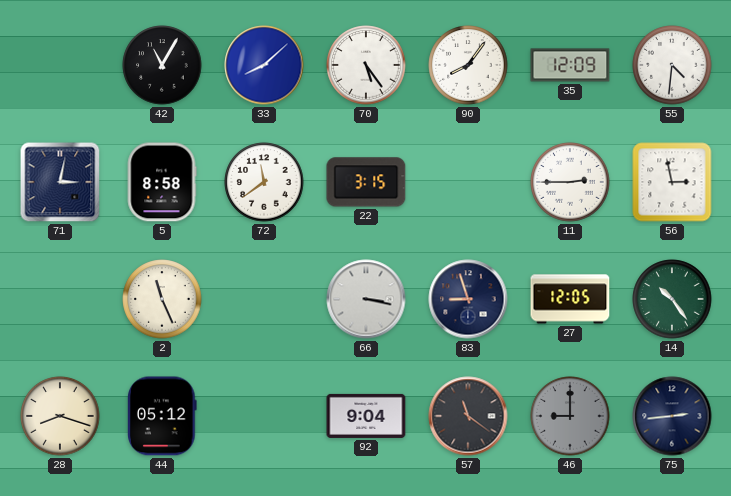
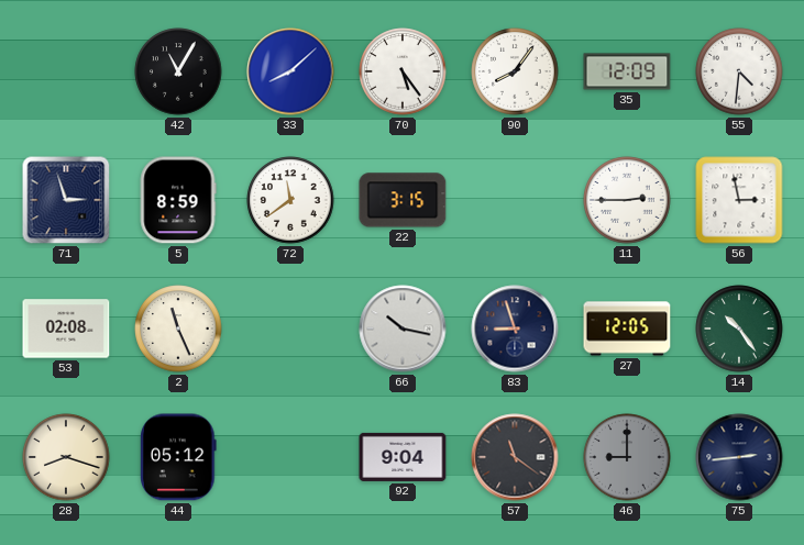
71: 3:02 -> 2:57
5: 8:58 -> 8:59
53: none -> 02:08
66: 3:17 -> 10:17
